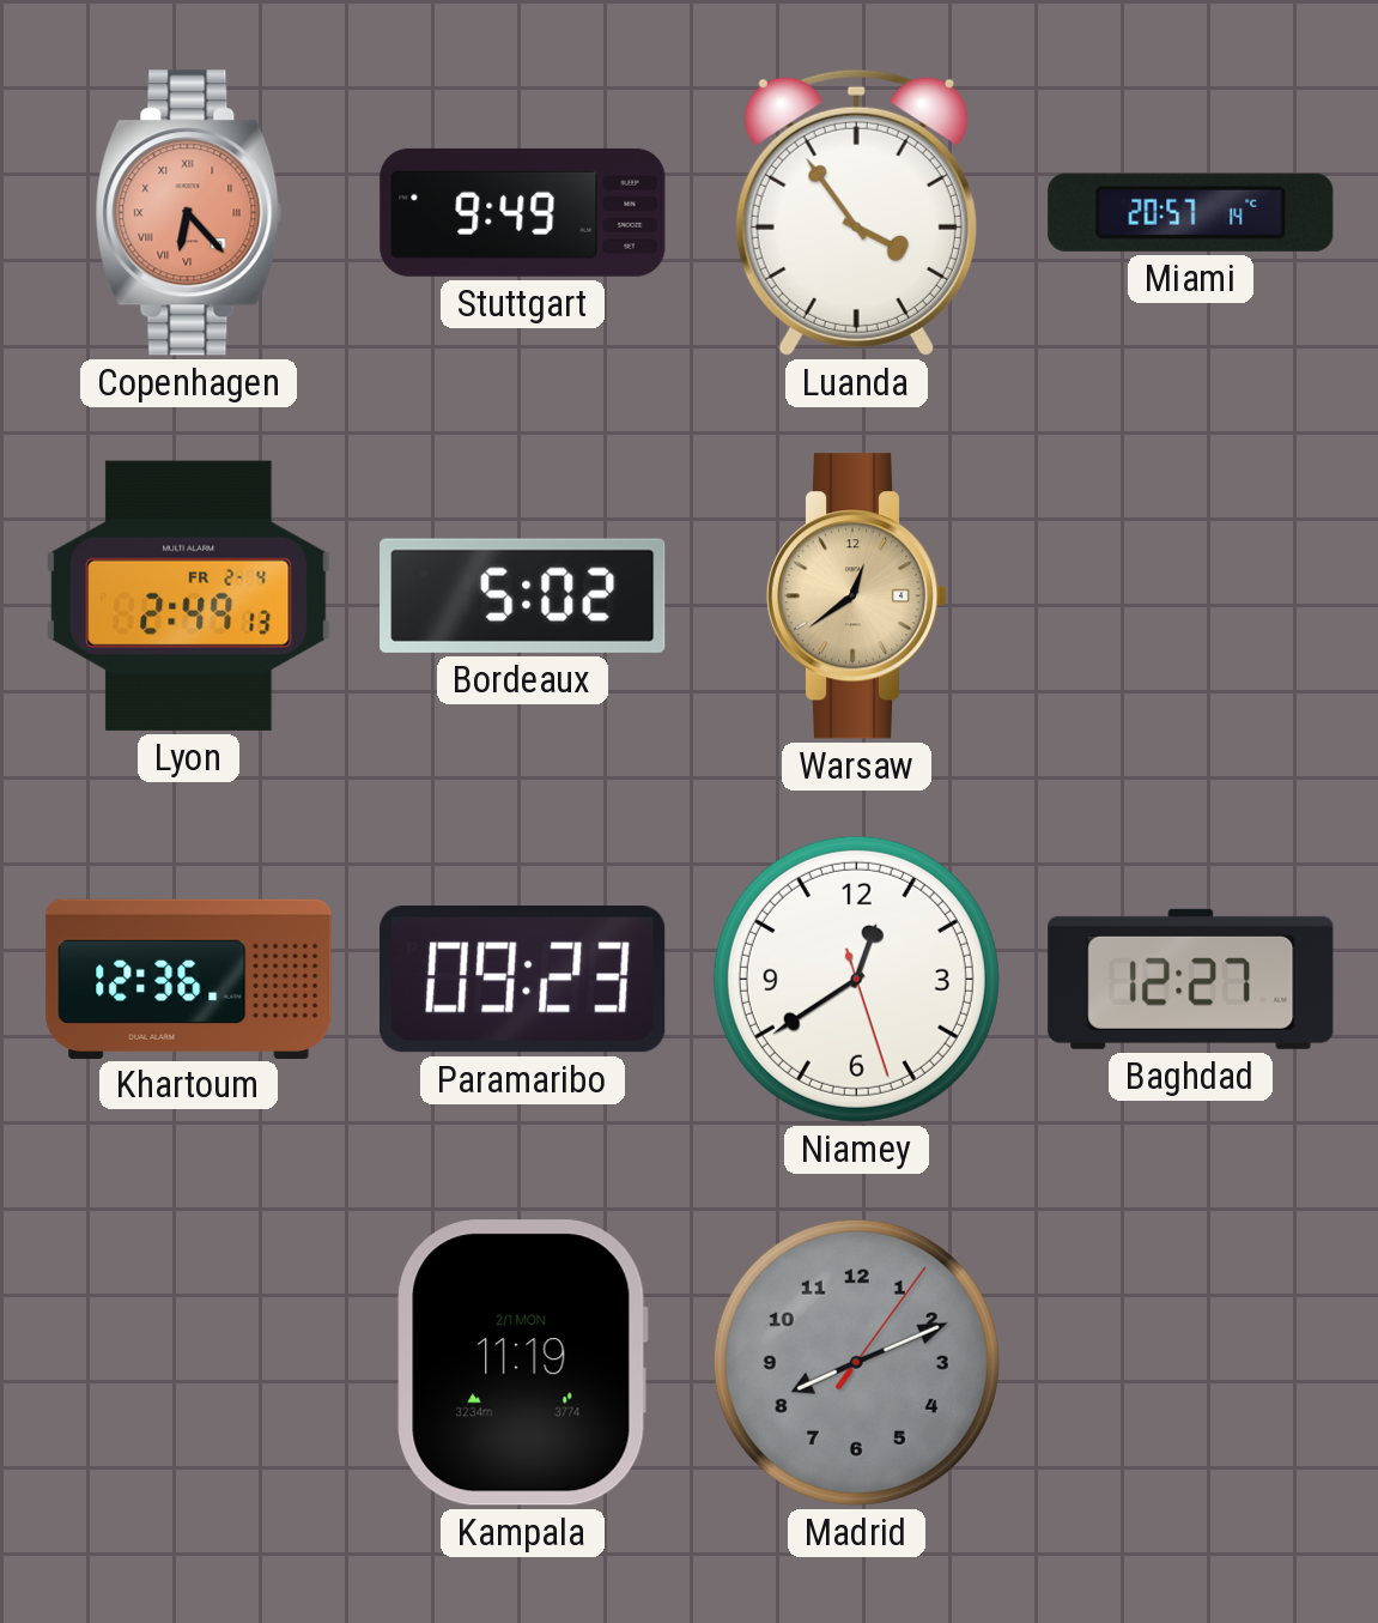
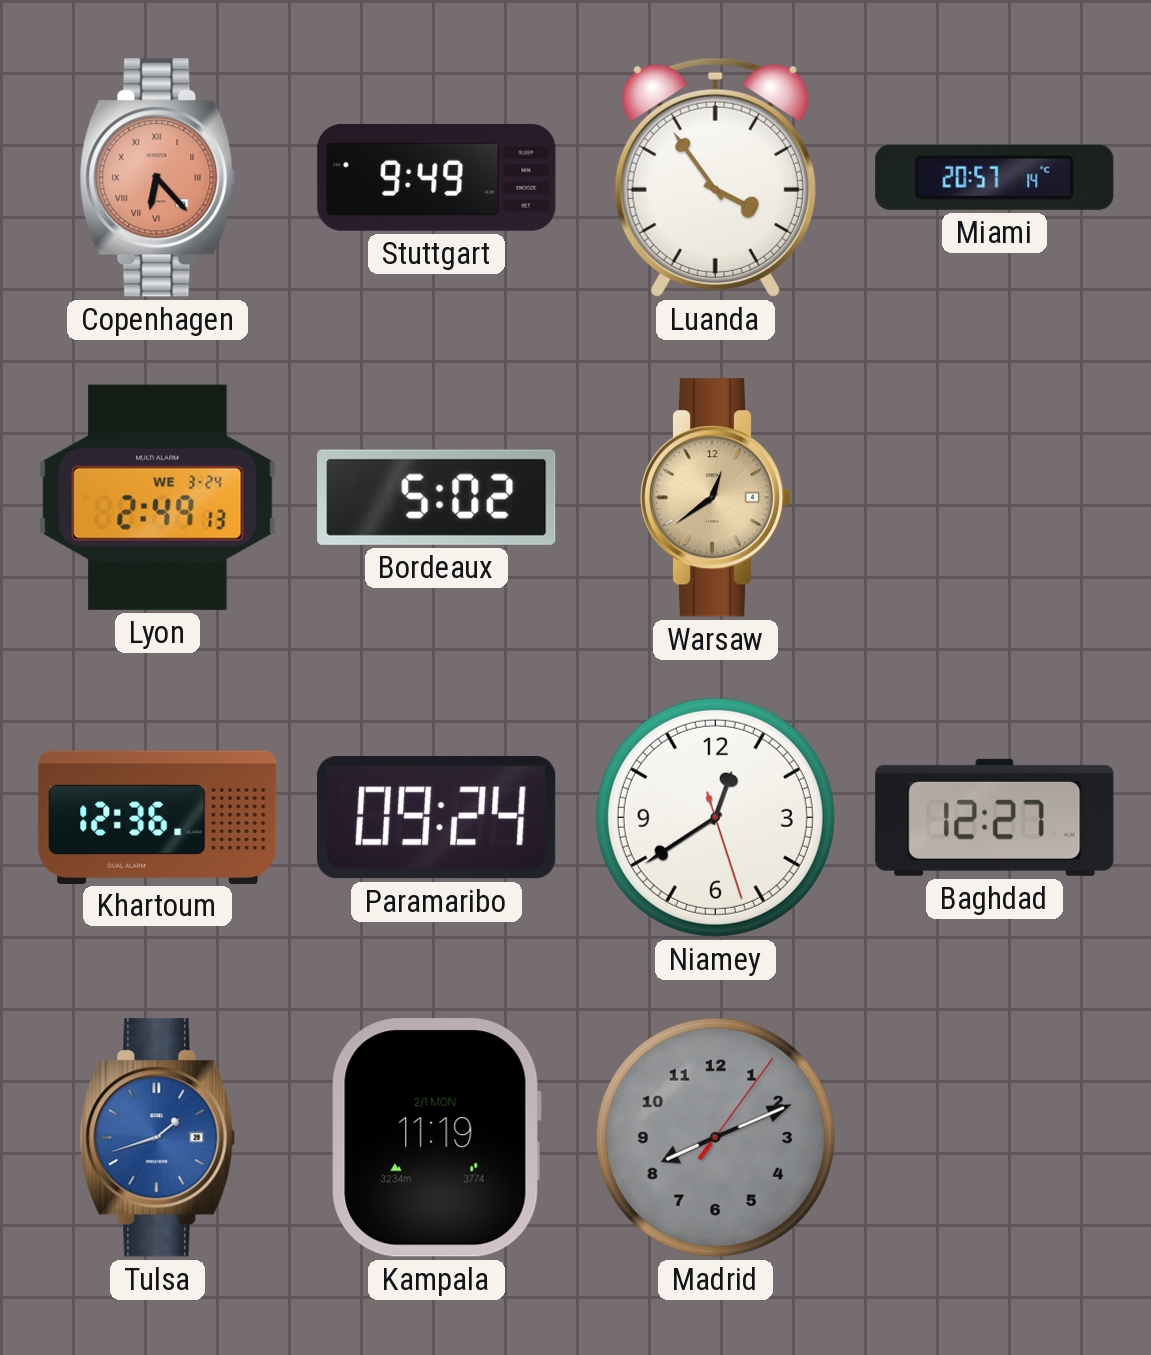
Lyon date: FR 2-4 -> WE 3-24
Paramaribo: 09:23 -> 09:24
Tulsa: none -> 1:42
